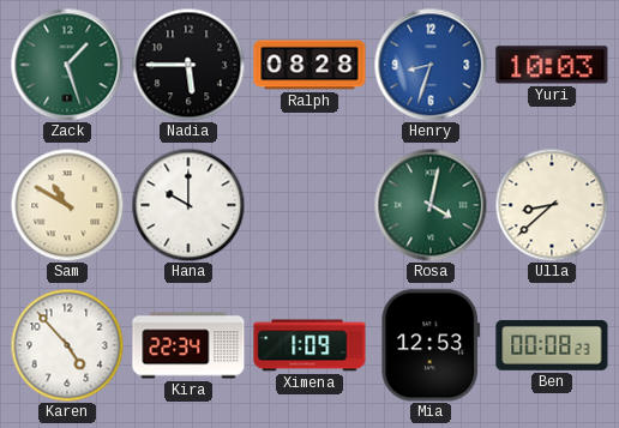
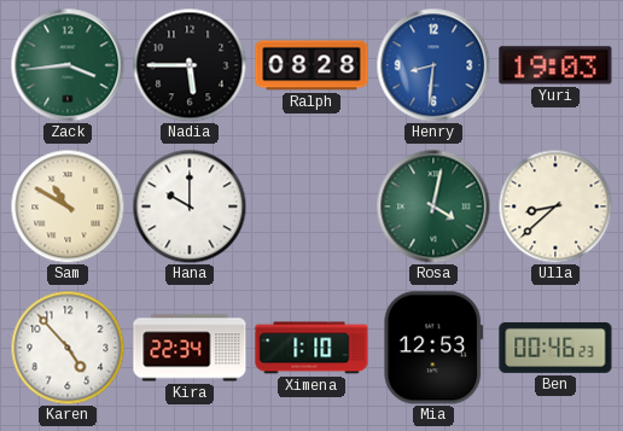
Zack: 1:27 -> 3:44
Henry: 8:33 -> 8:31
Yuri: 10:03 -> 19:03
Ximena: 1:09 -> 1:10
Ben: 00:08 -> 00:46
